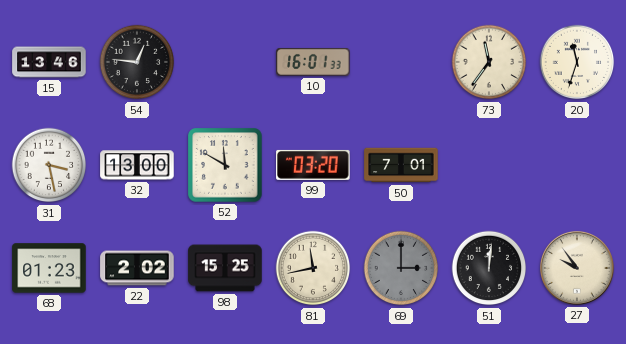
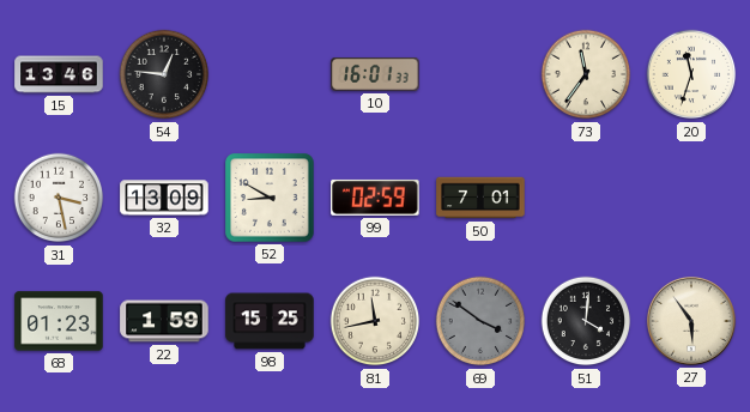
32: 13:00 -> 13:09
52: 11:50 -> 8:50
99: 03:20 -> 02:59
22: 2:02 -> 1:59
69: 3:00 -> 3:51
51: 12:01 -> 4:01
27: 9:54 -> 5:54
